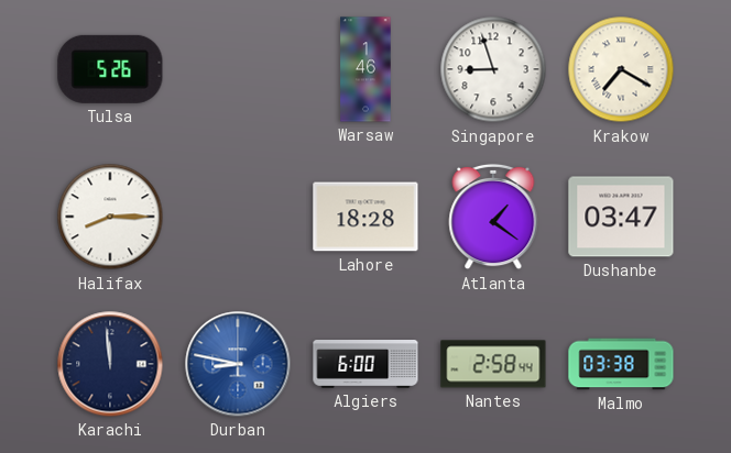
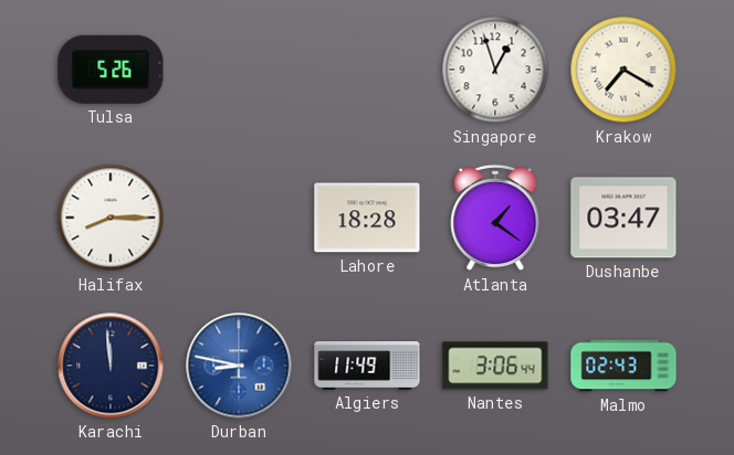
Warsaw: 1:46 -> none
Singapore: 8:57 -> 12:57
Algiers: 6:00 -> 11:49
Nantes: 2:58 -> 3:06
Malmo: 03:38 -> 02:43
